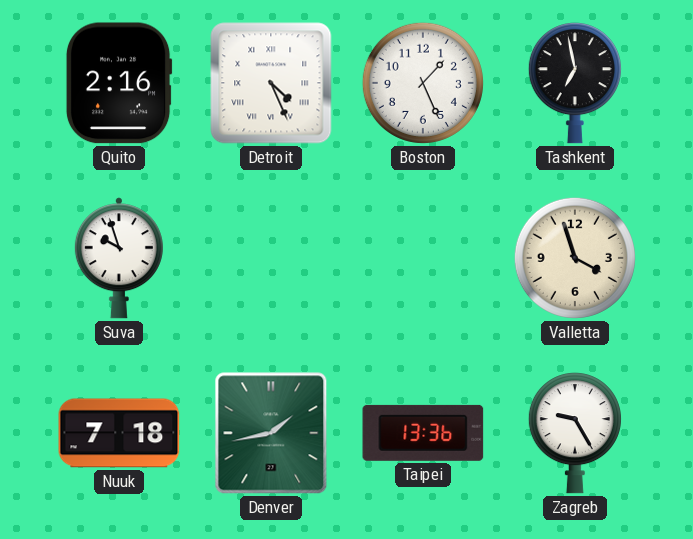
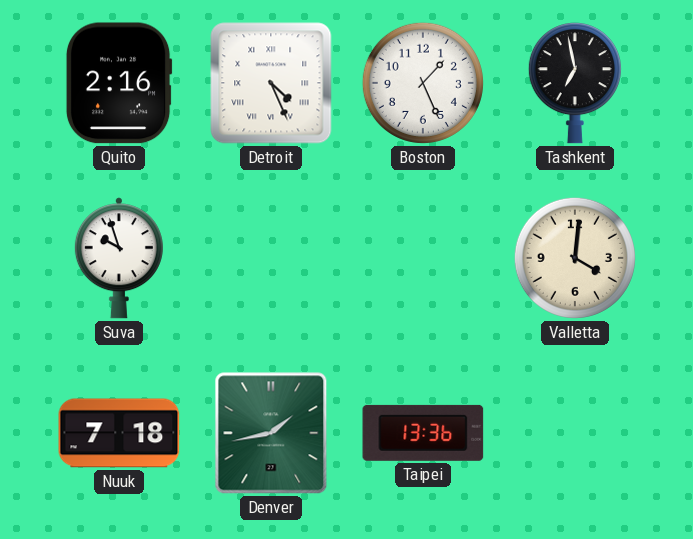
Valletta: 3:57 -> 4:01
Zagreb: 9:25 -> none
